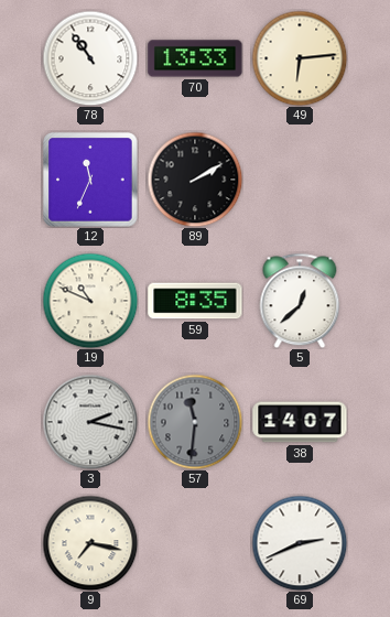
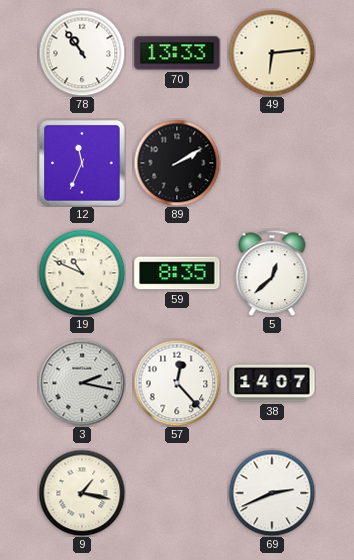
57: 11:31 -> 12:23
57 dial: grey -> white
9: 7:17 -> 1:17
